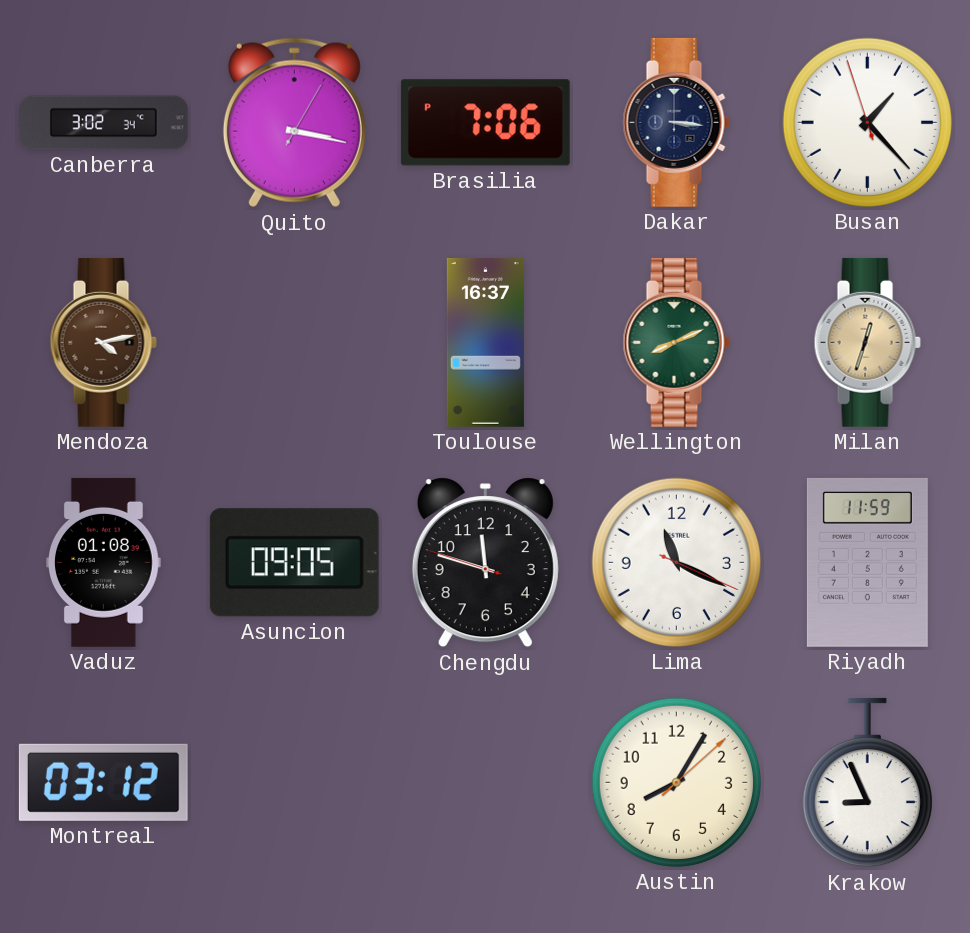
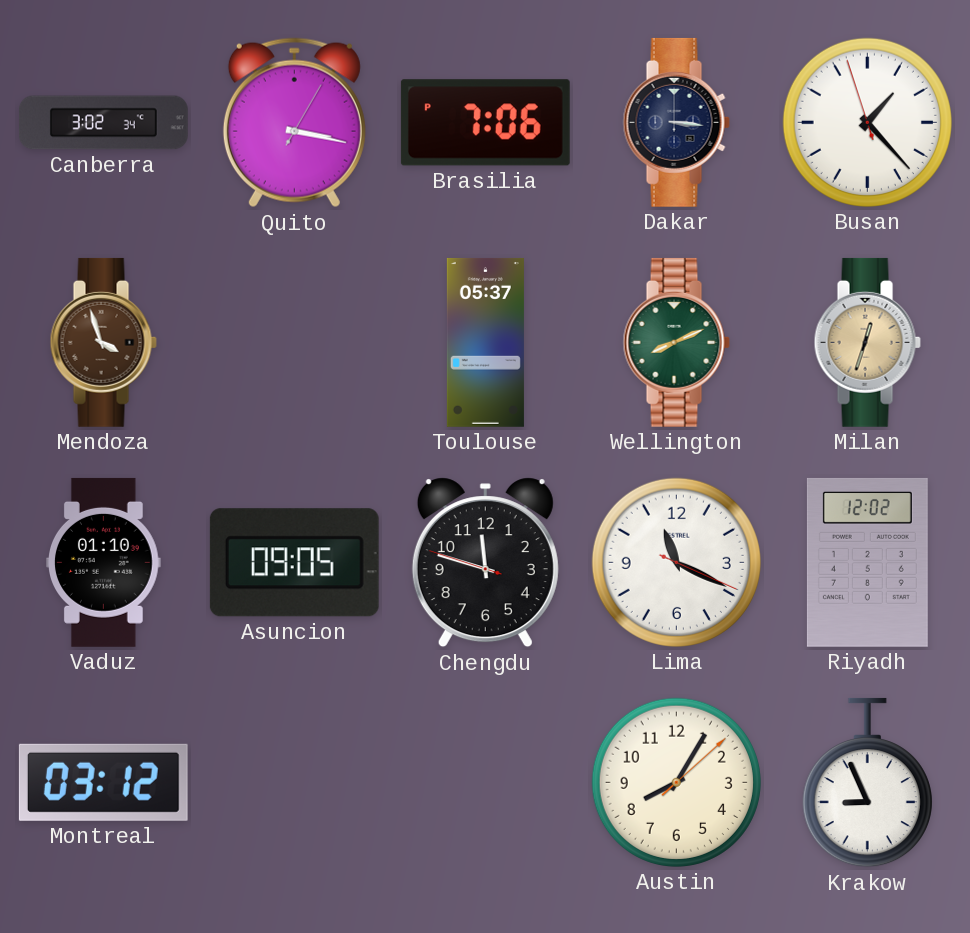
Mendoza: 4:13 -> 3:57
Toulouse: 16:37 -> 05:37
Vaduz: 01:08 -> 01:10
Riyadh: 11:59 -> 12:02
